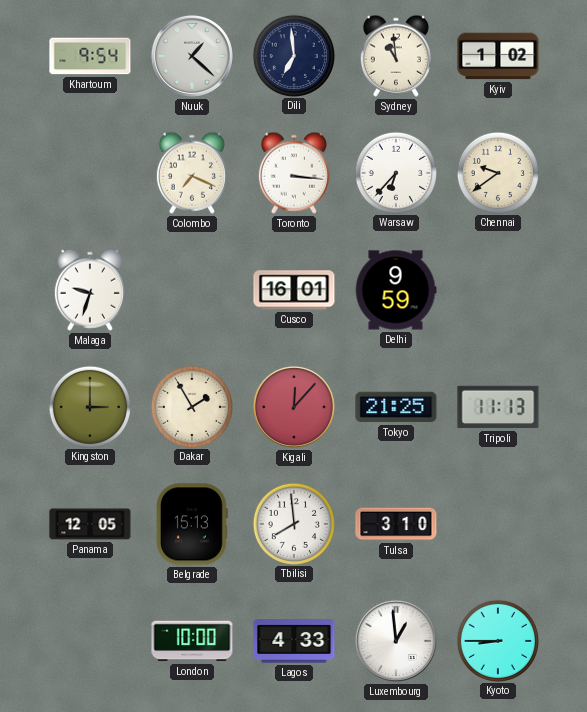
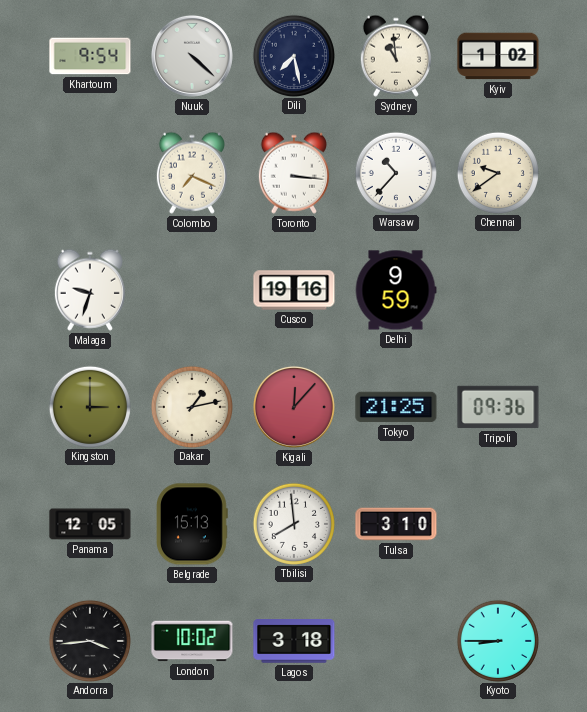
Nuuk: 1:22 -> 4:22
Dili: 6:59 -> 7:28
Warsaw: 6:37 -> 10:37
Cusco: 16:01 -> 19:16
Dakar: 1:55 -> 1:13
Tripoli: 11:13 -> 09:36
Andorra: none -> 3:44
London: 10:00 -> 10:02
Lagos: 4:33 -> 3:18
Luxembourg: 12:59 -> none
